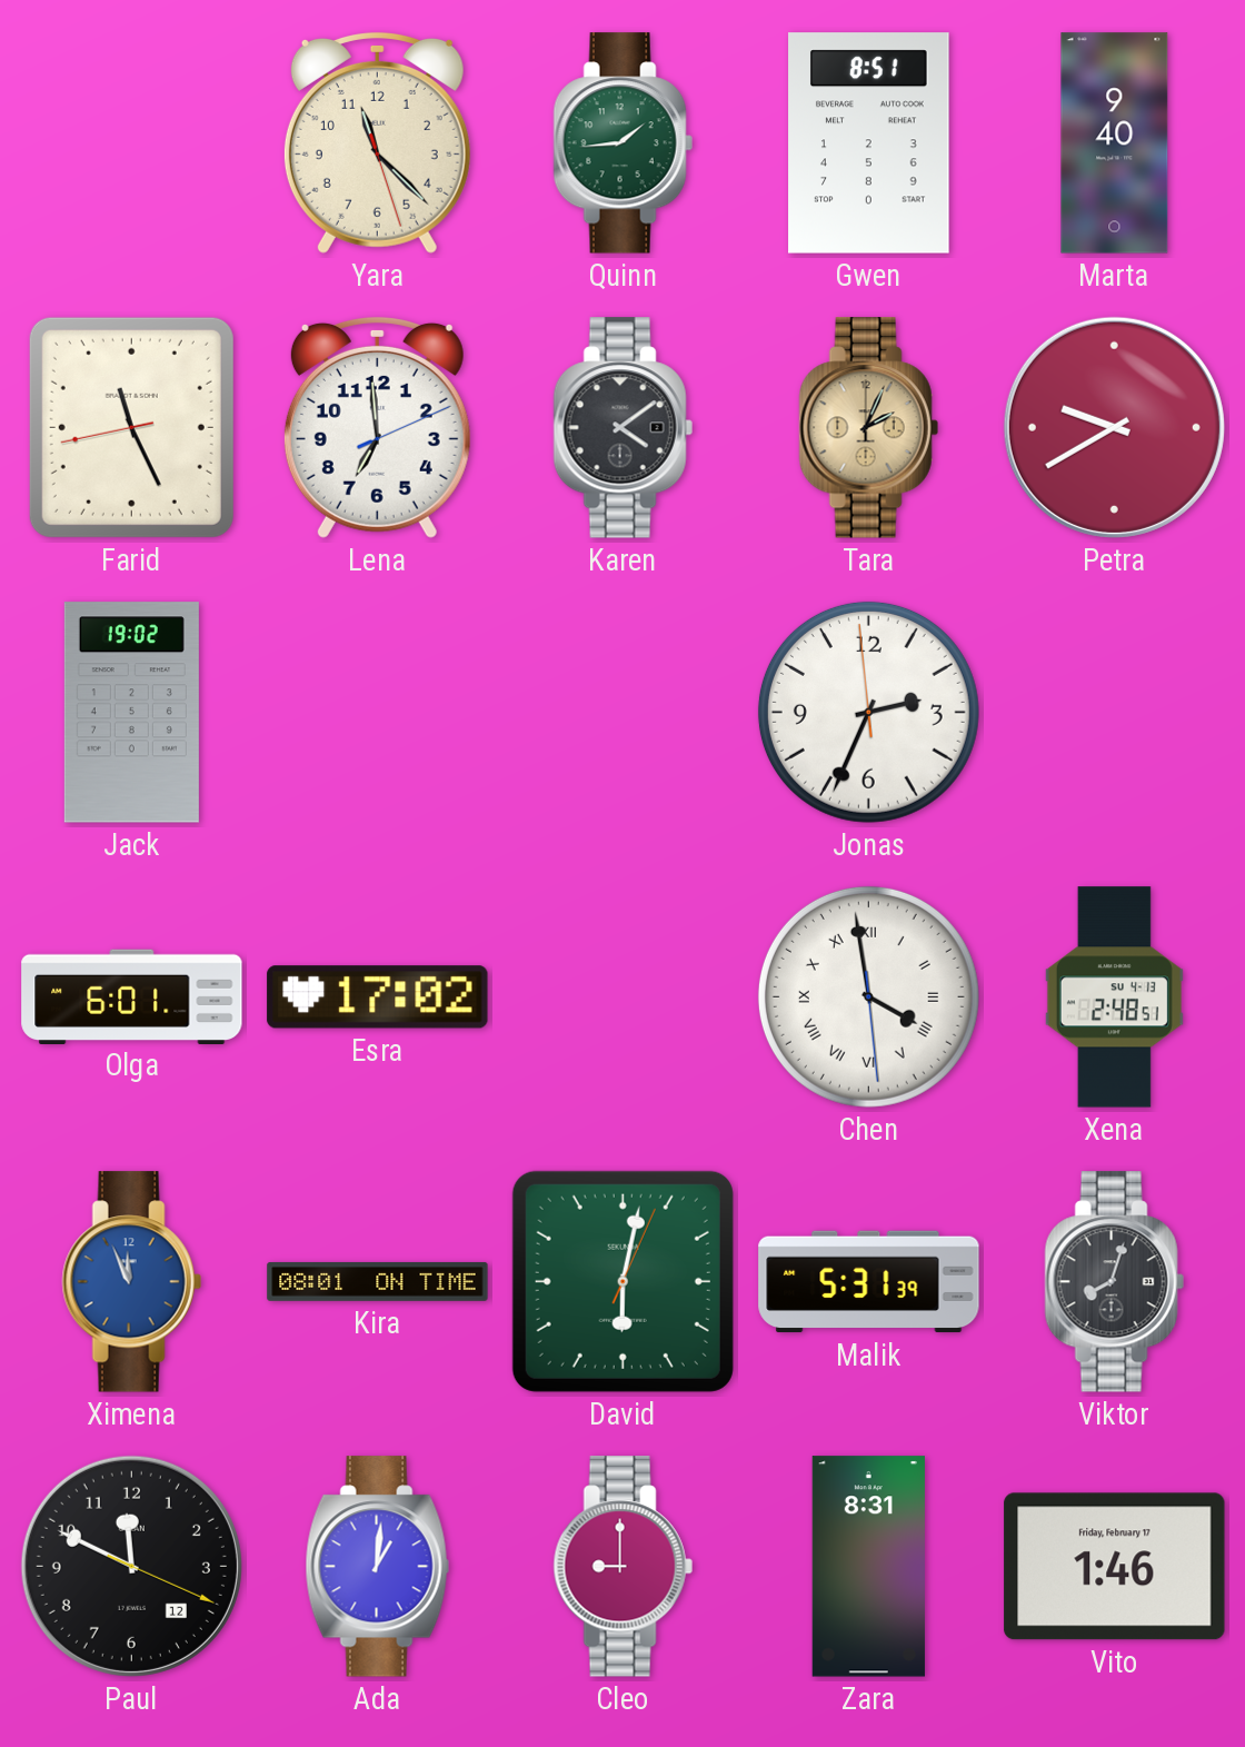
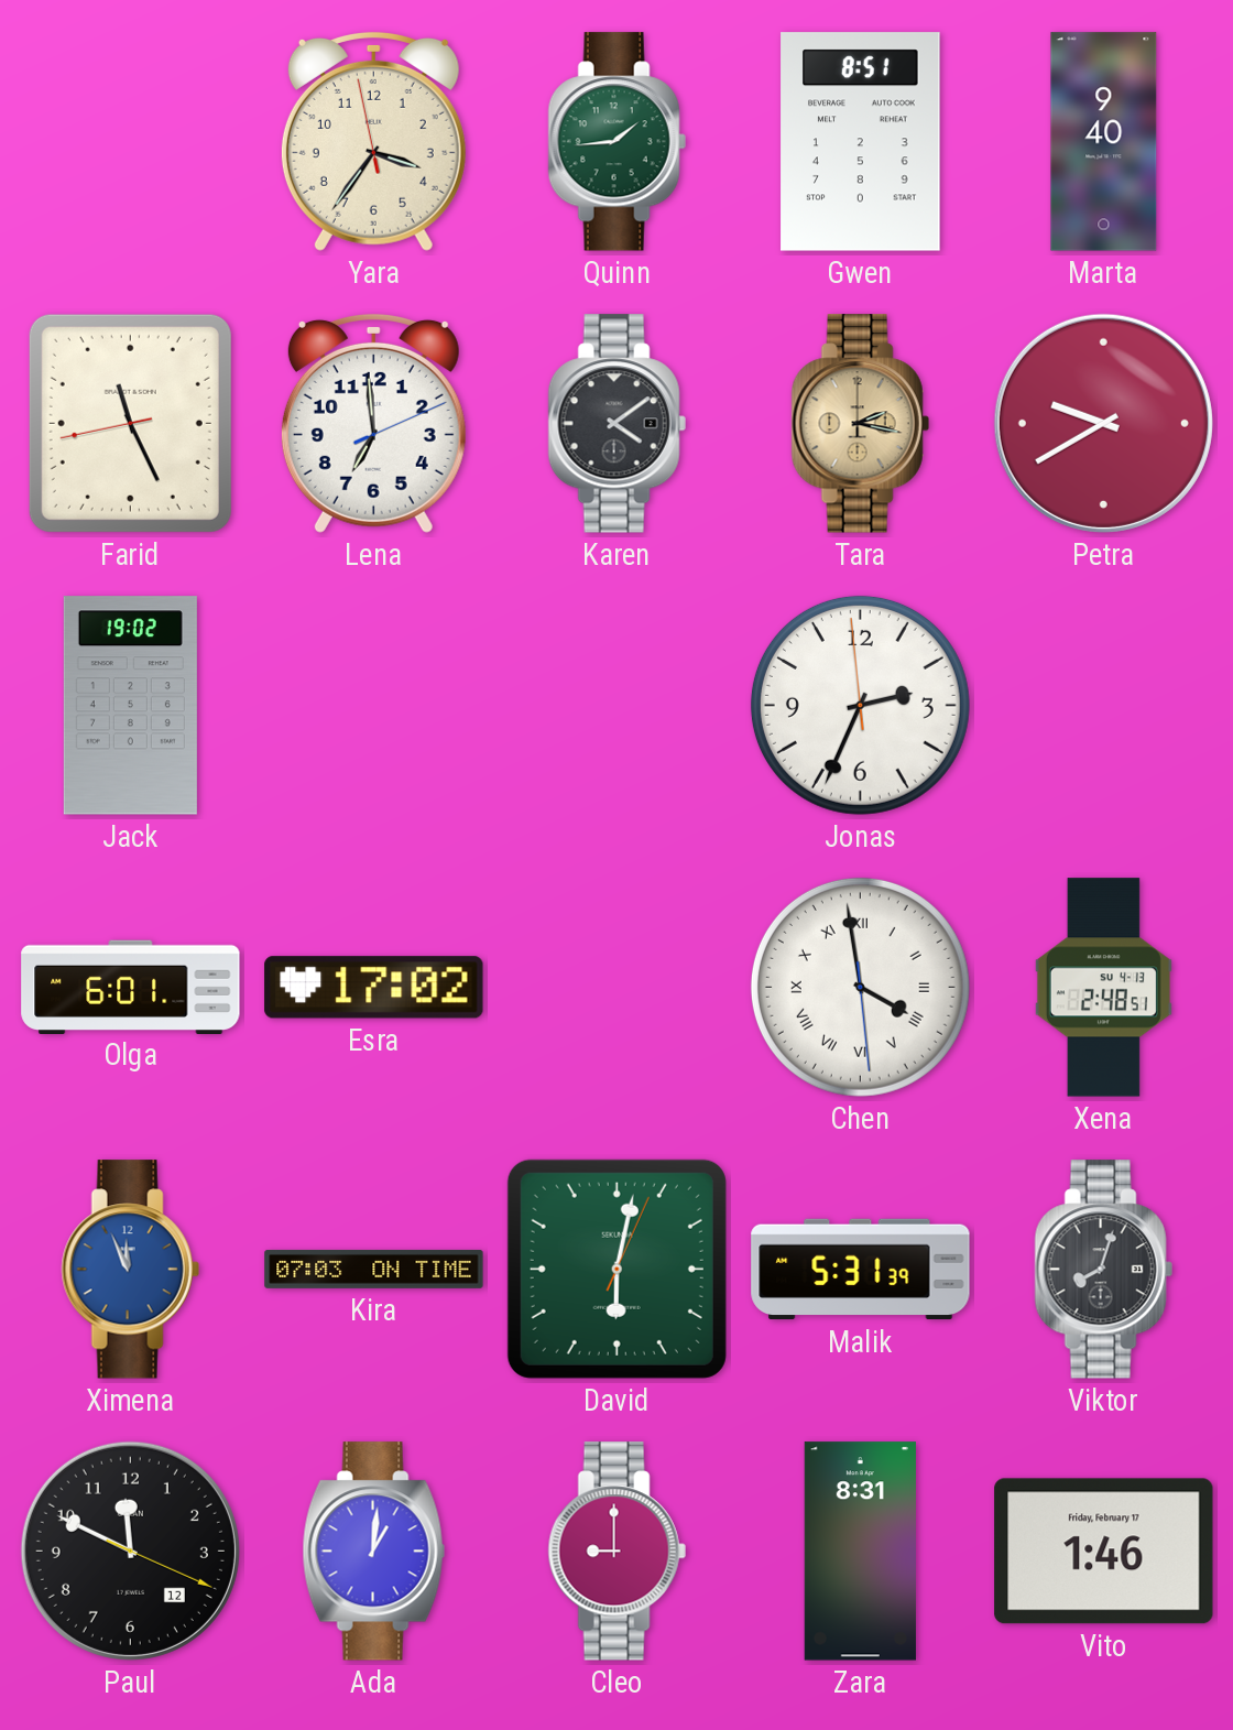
Yara: 11:22 -> 3:35
Tara: 2:04 -> 2:17
Kira: 08:01 -> 07:03
